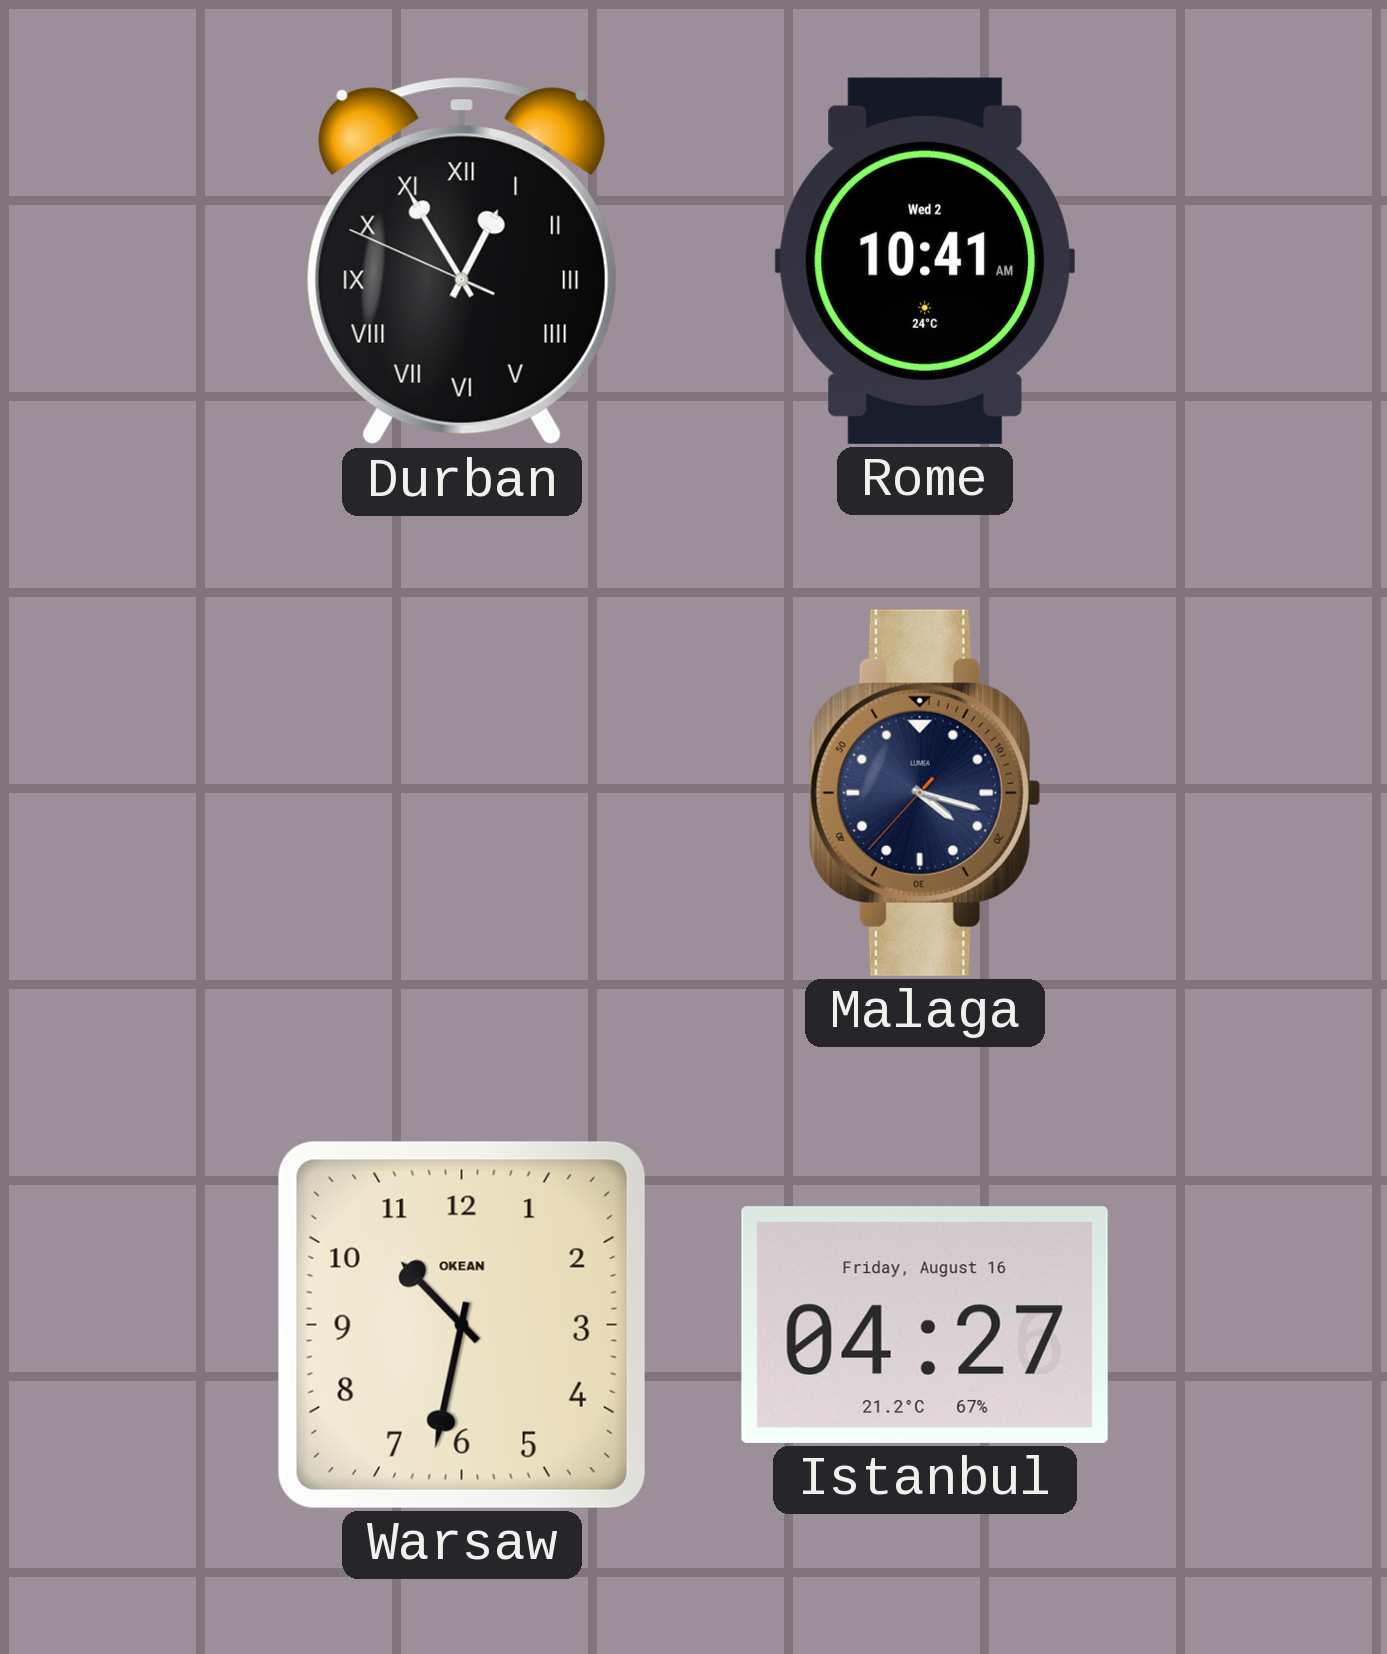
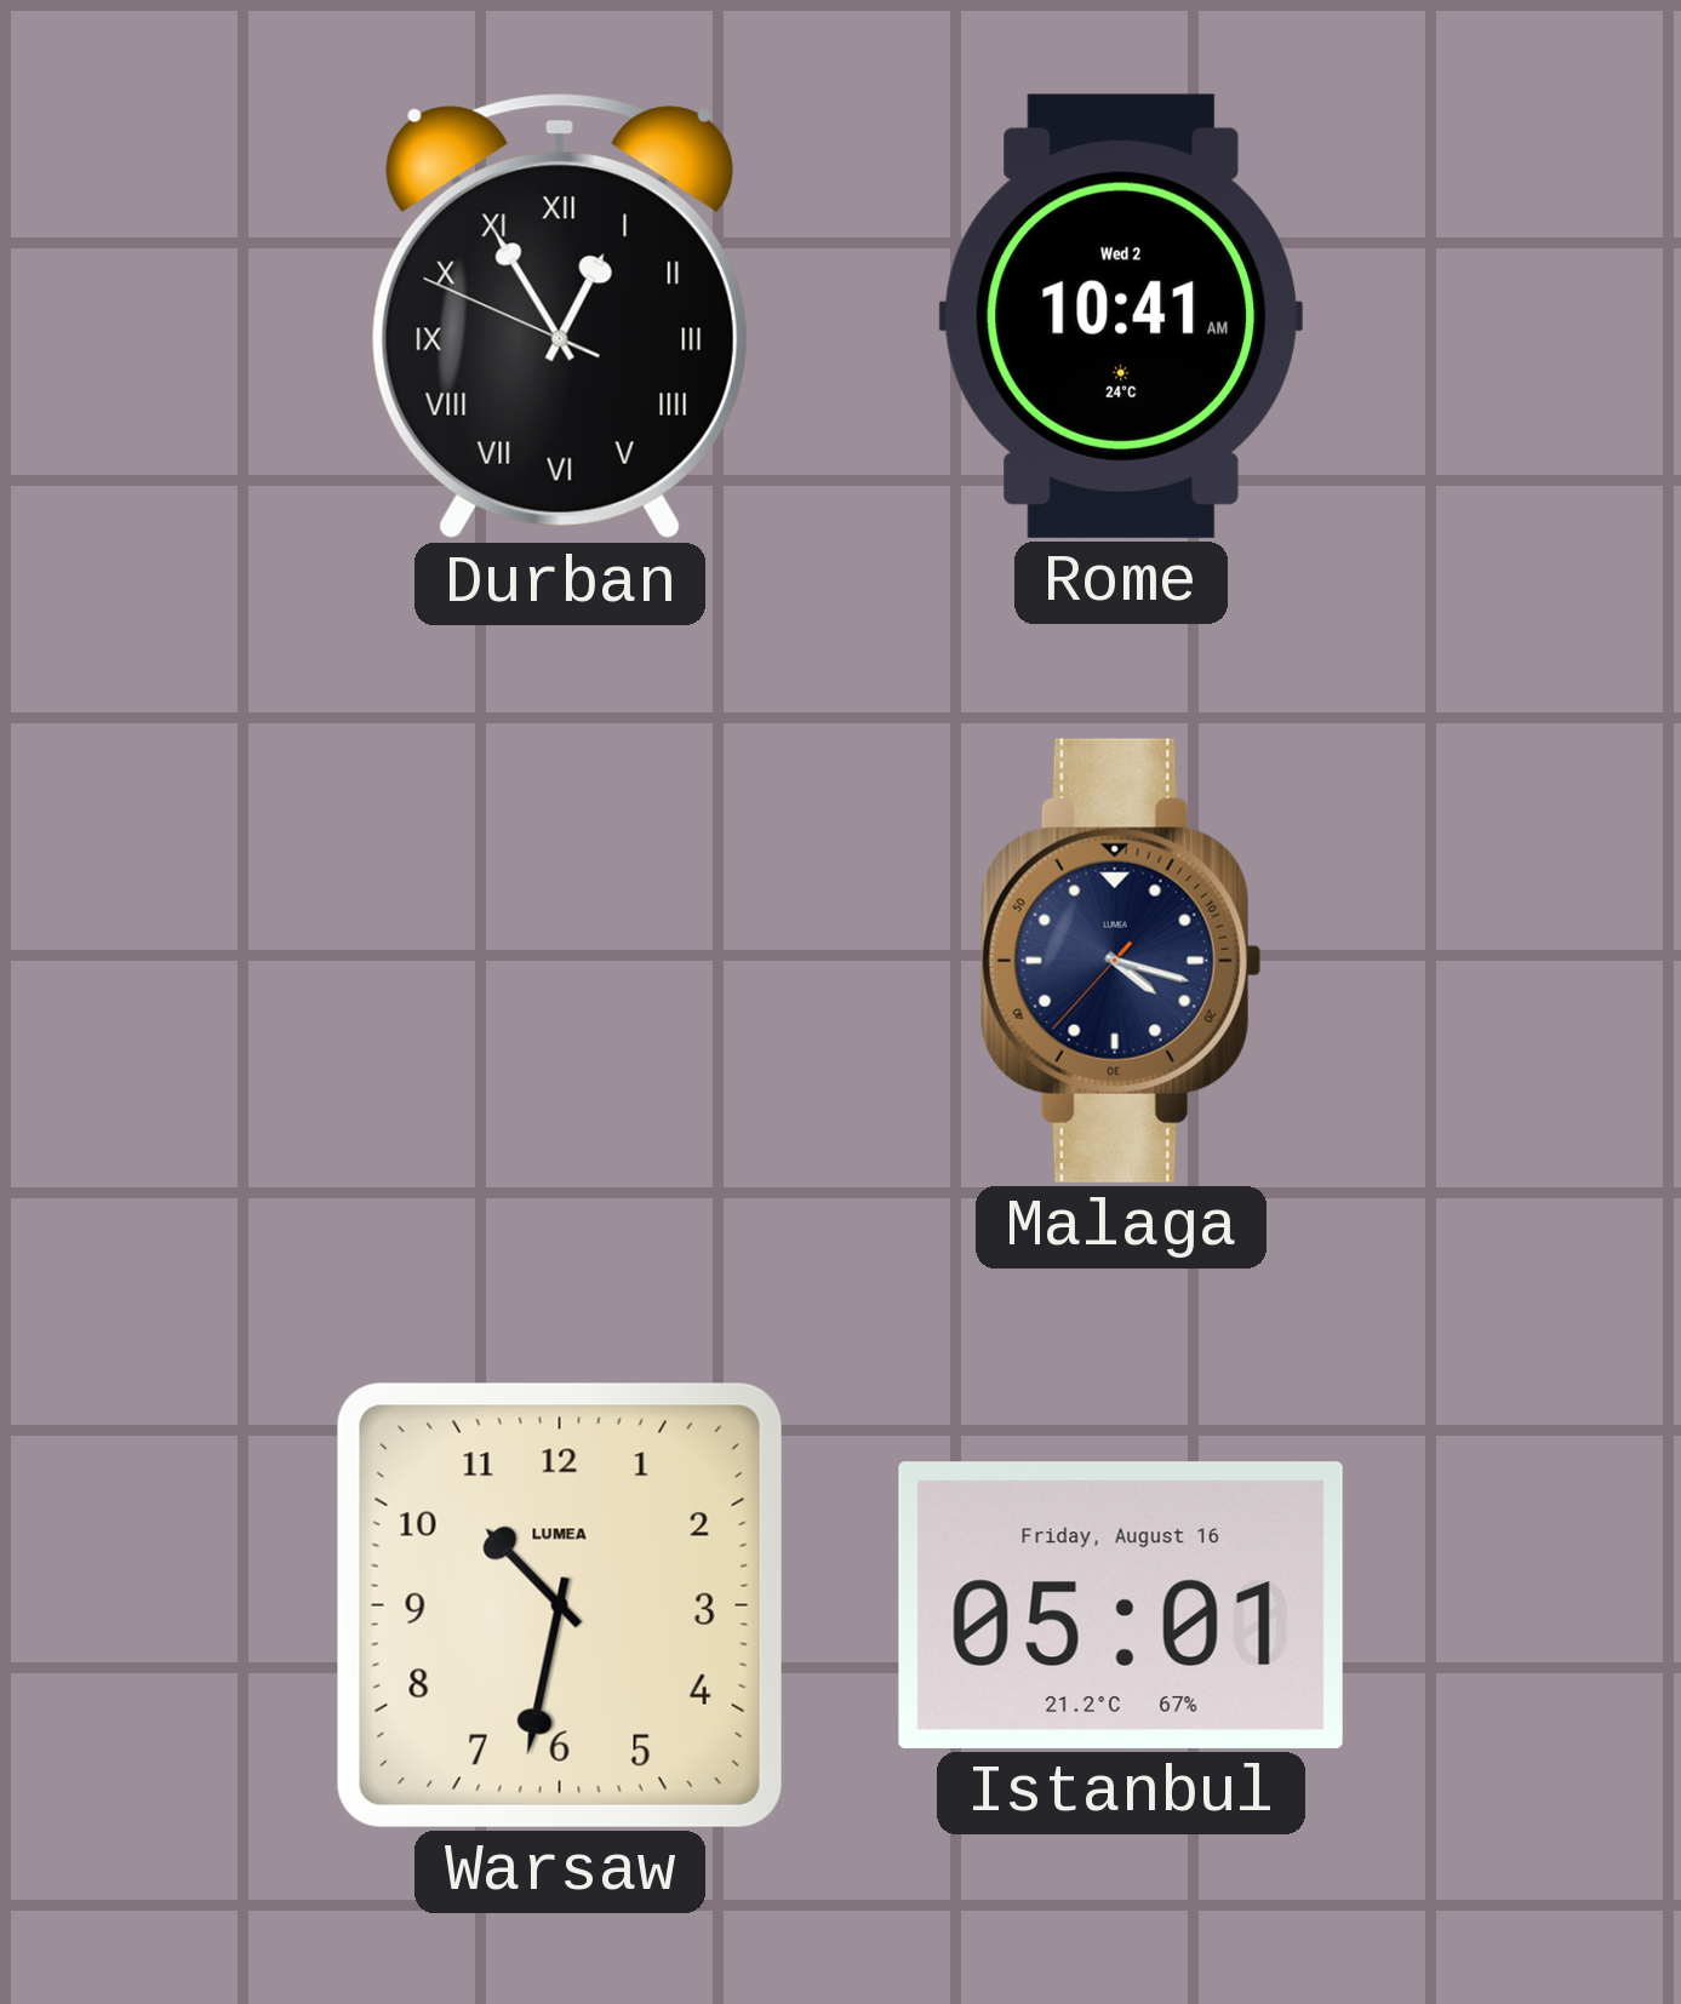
Warsaw brand: OKEAN -> LUMEA
Istanbul: 04:27 -> 05:01
